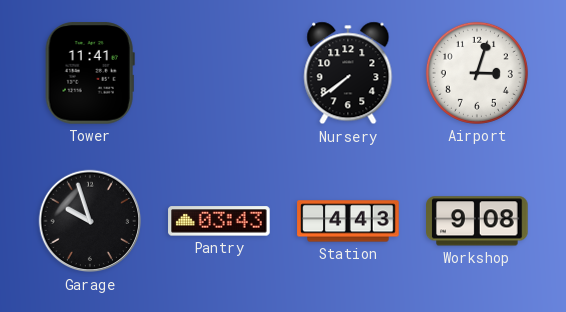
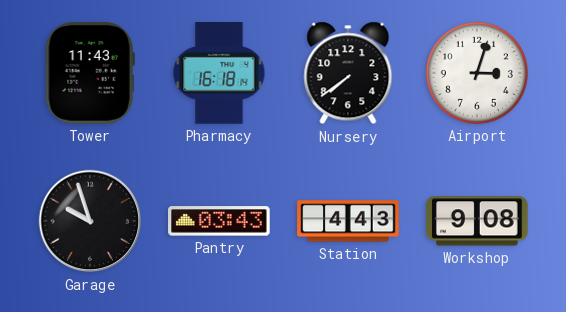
Tower: 11:41 -> 11:43
Pharmacy: none -> 16:18
